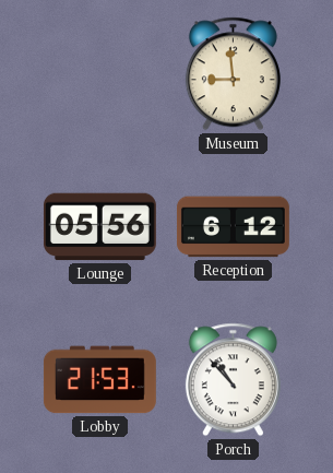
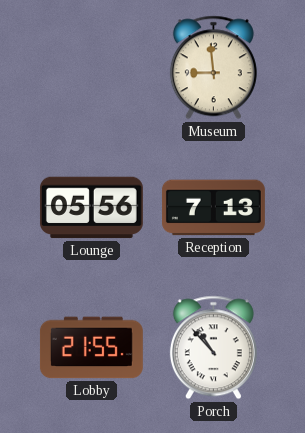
Reception: 6:12 -> 7:13
Lobby: 21:53 -> 21:55
